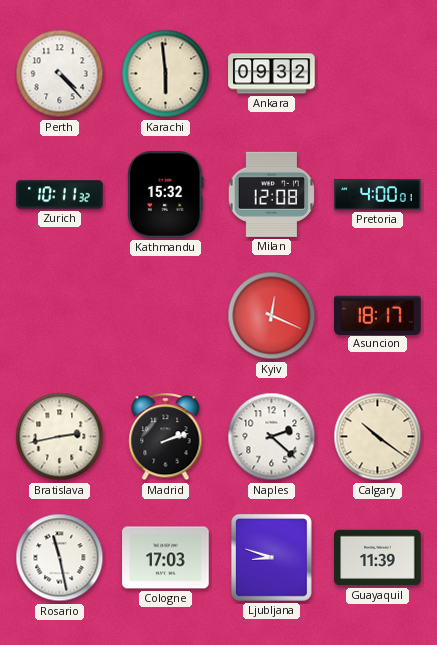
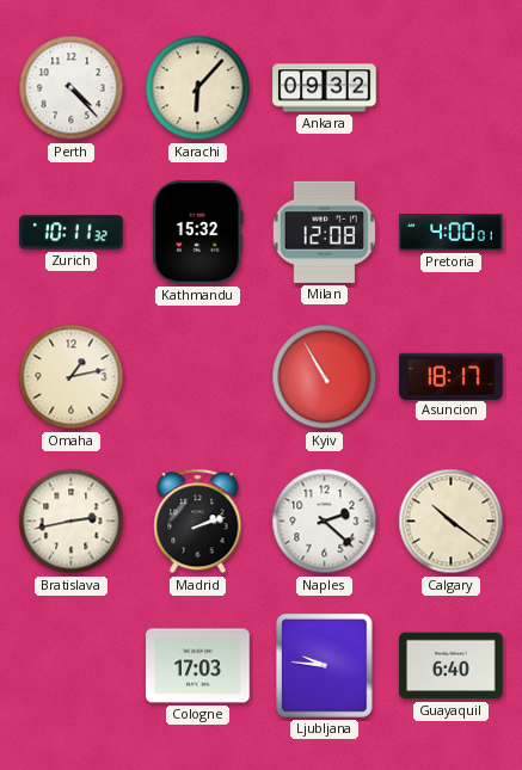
Karachi: 5:59 -> 6:07
Omaha: none -> 1:13
Kyiv: 12:19 -> 10:55
Rosario: 11:28 -> none
Ljubljana: 8:48 -> 9:46
Guayaquil: 11:39 -> 6:40
